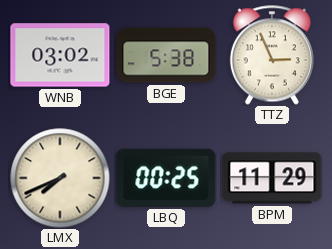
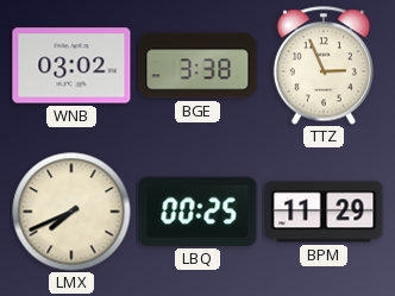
BGE: 5:38 -> 3:38
